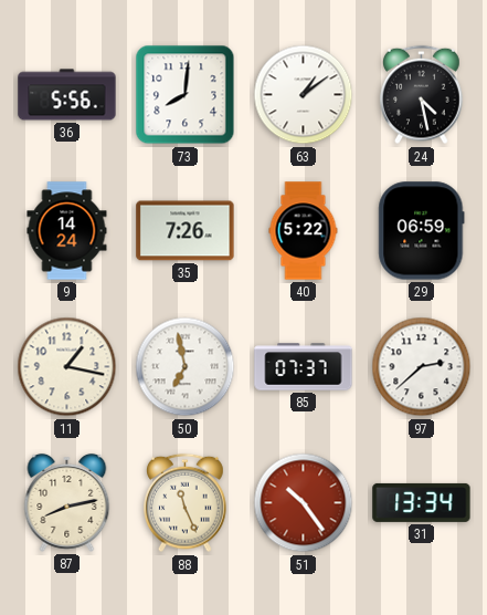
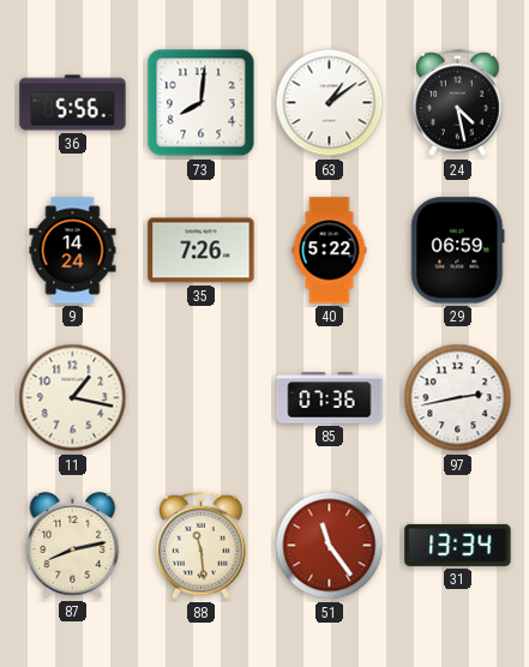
50: 6:58 -> none
85: 07:37 -> 07:36
97: 2:38 -> 2:43
88: 11:26 -> 11:29
51: 10:24 -> 11:24
